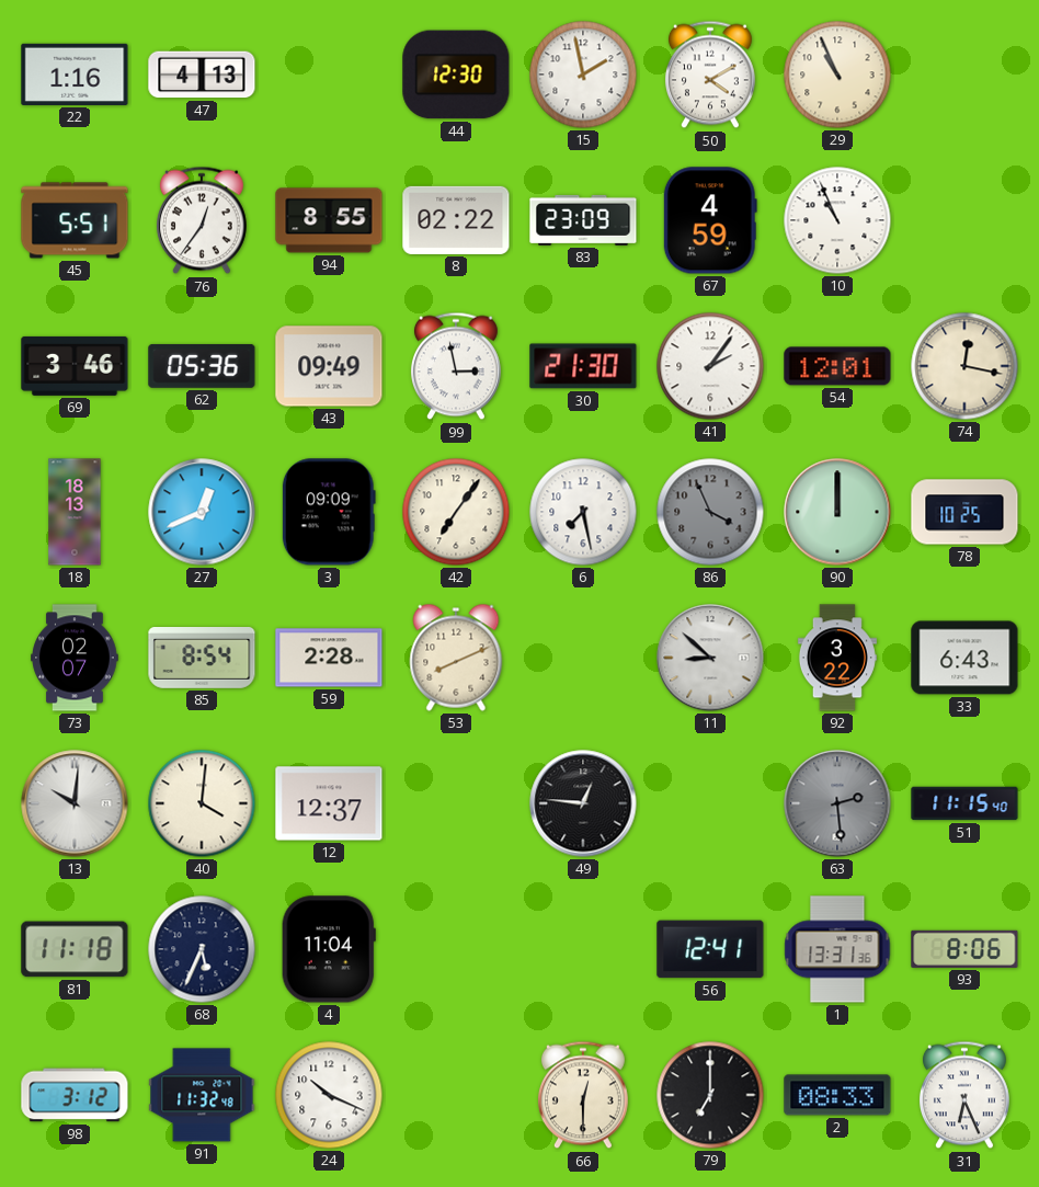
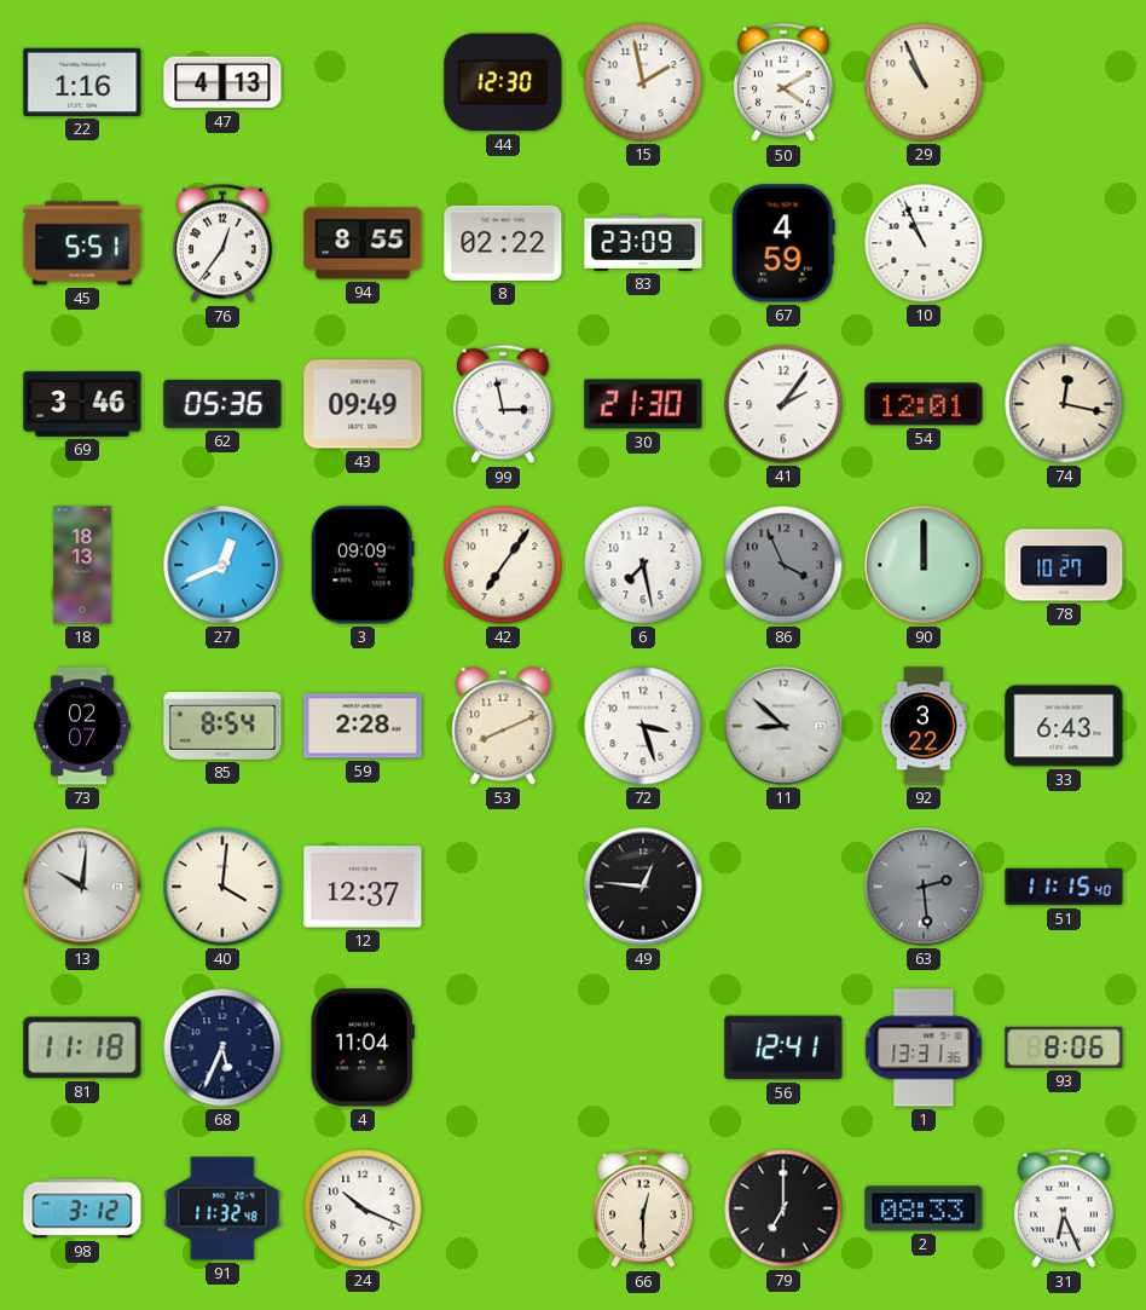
78: 10:25 -> 10:27
72: none -> 3:27
